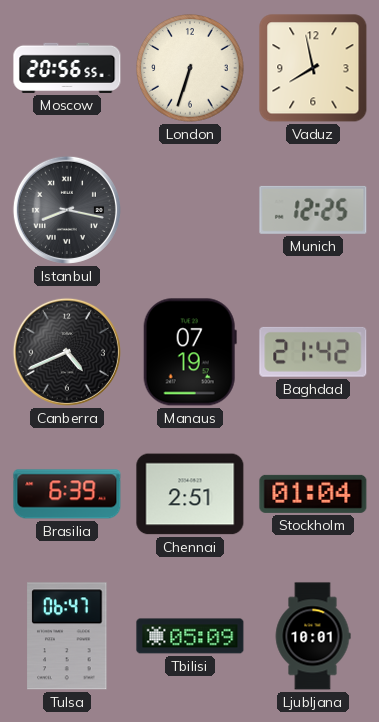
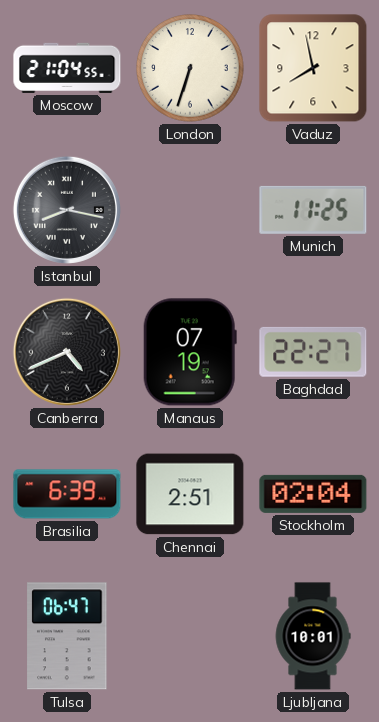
Moscow: 20:56 -> 21:04
Munich: 12:25 -> 11:25
Baghdad: 21:42 -> 22:27
Stockholm: 01:04 -> 02:04
Tbilisi: 05:09 -> none
